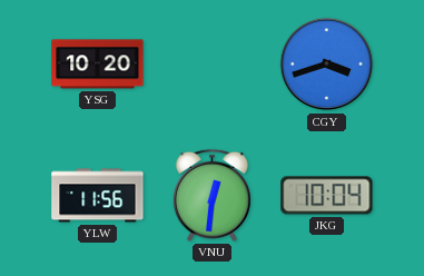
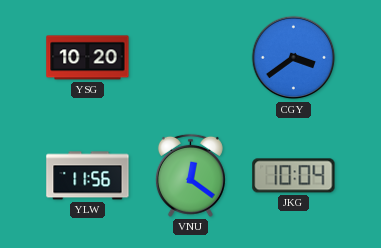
CGY: 3:42 -> 3:39
VNU: 12:31 -> 12:21
